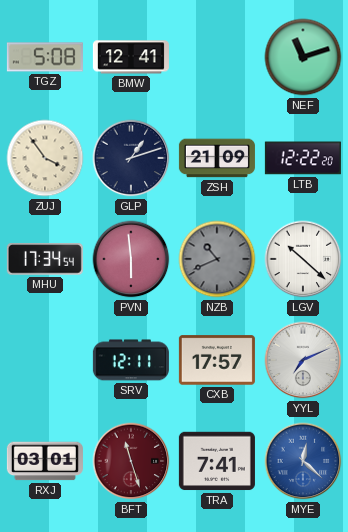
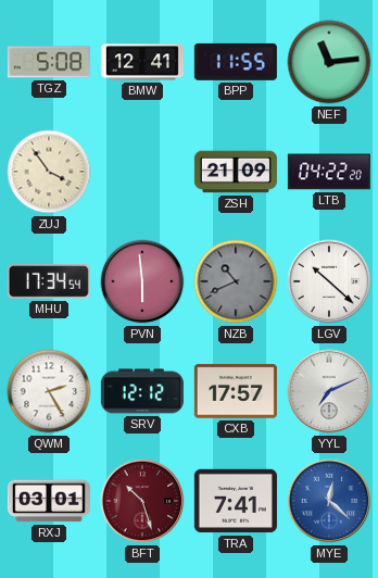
BPP: none -> 11:55
NEF: 11:12 -> 11:14
GLP: 1:12 -> none
LTB: 12:22 -> 04:22
QWM: none -> 2:25
SRV: 12:11 -> 12:12
BFT: 11:27 -> 10:27
